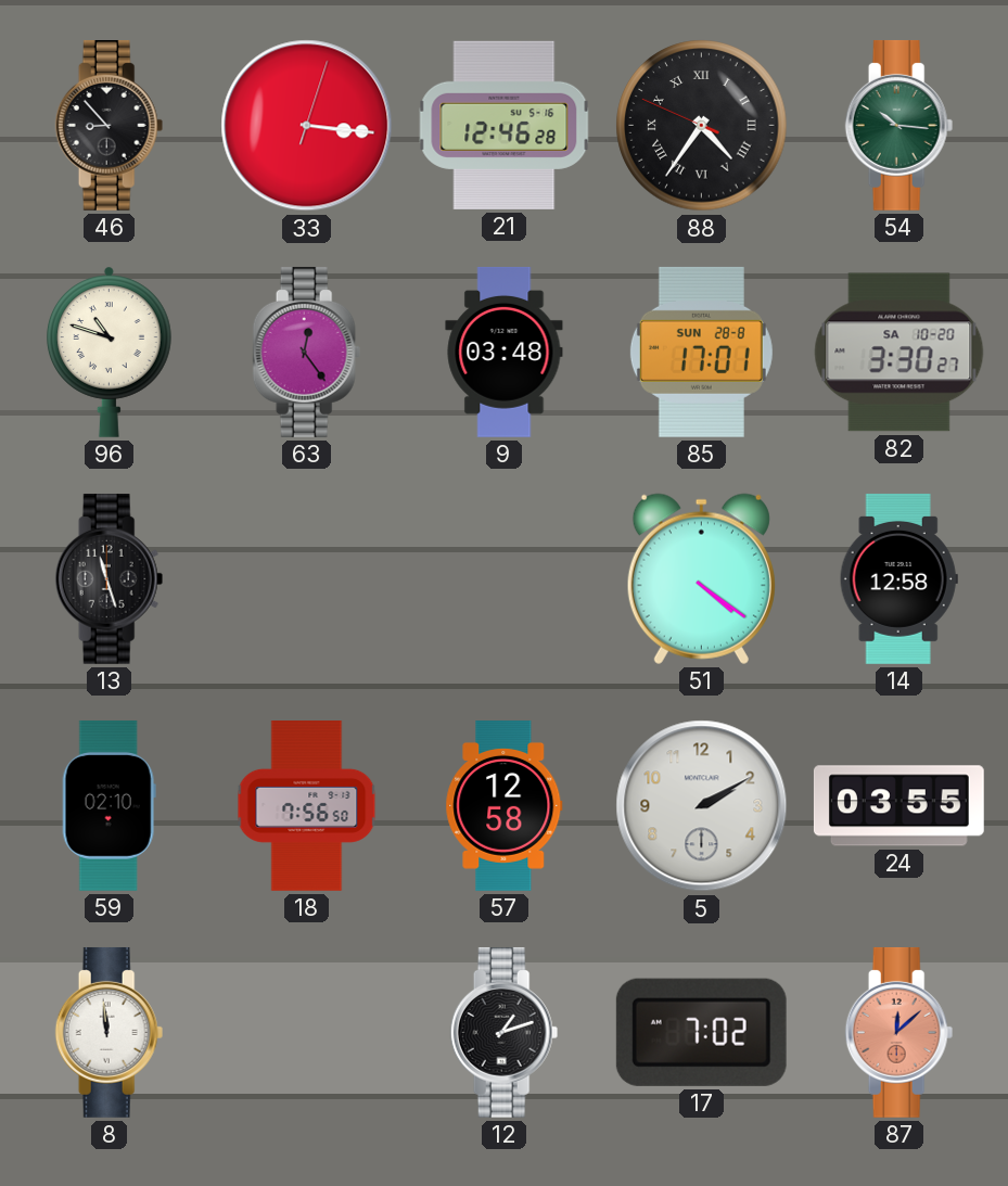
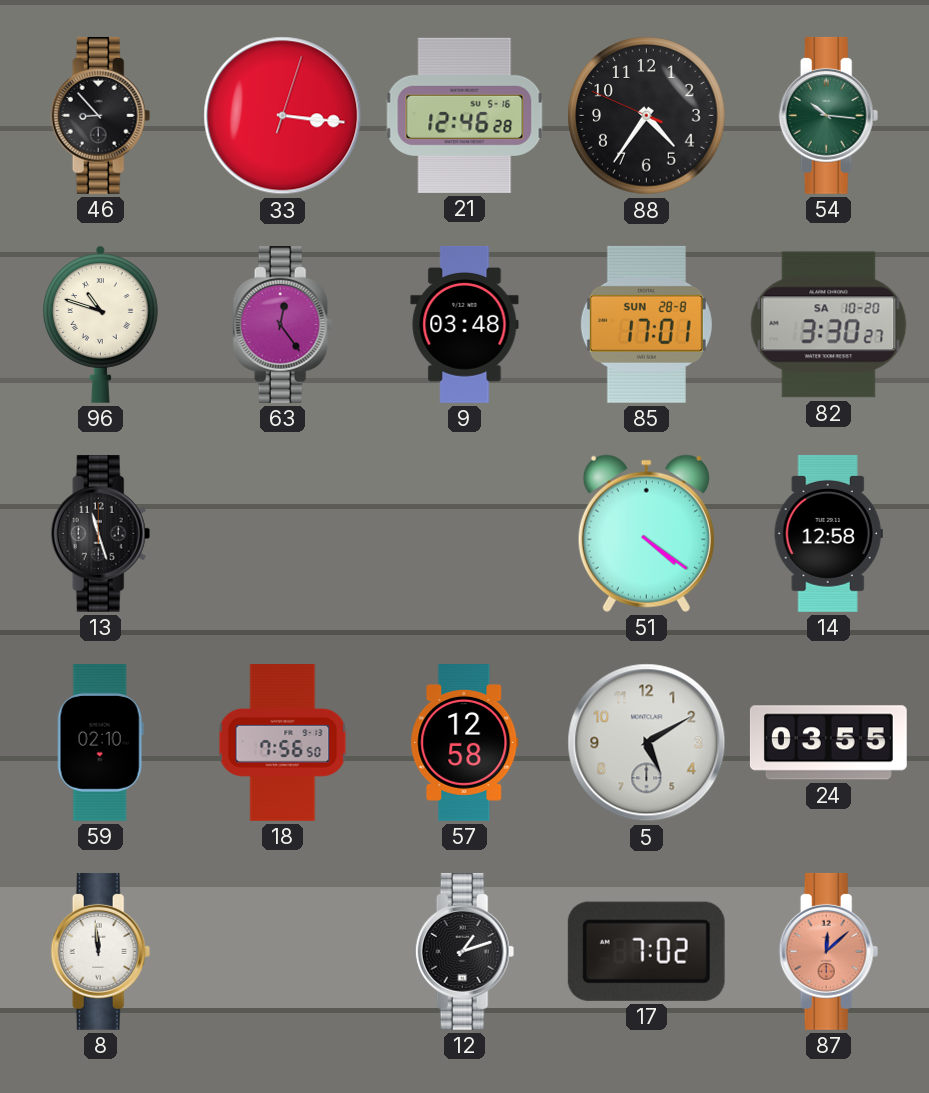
88 numerals: Roman -> Arabic
5: 2:10 -> 5:10
